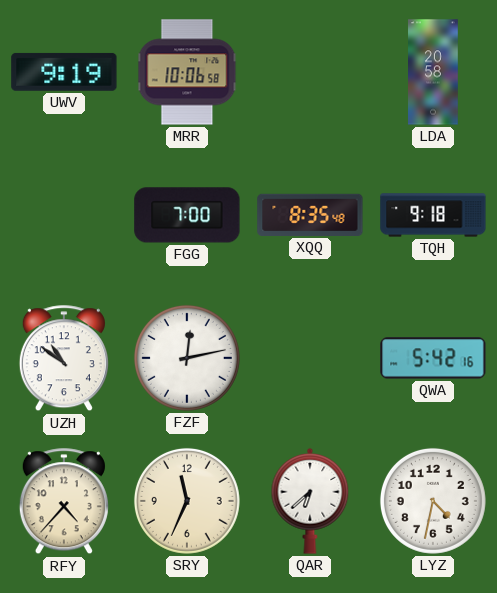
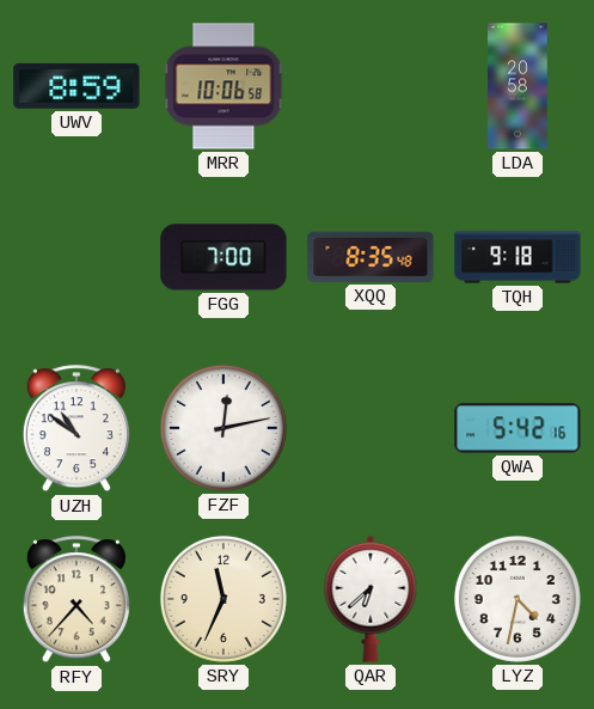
UWV: 9:19 -> 8:59
